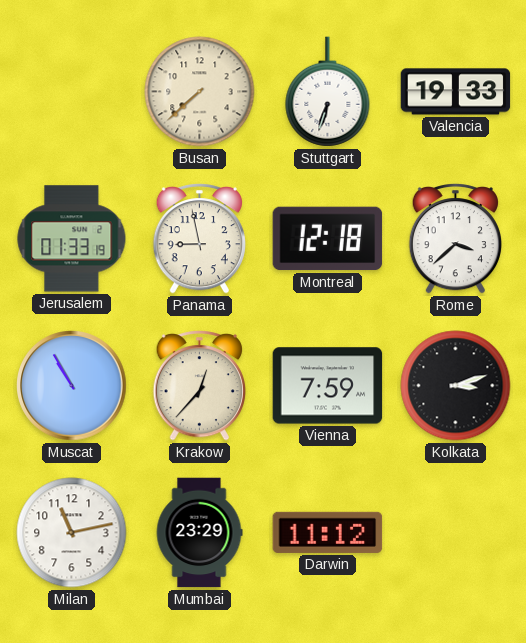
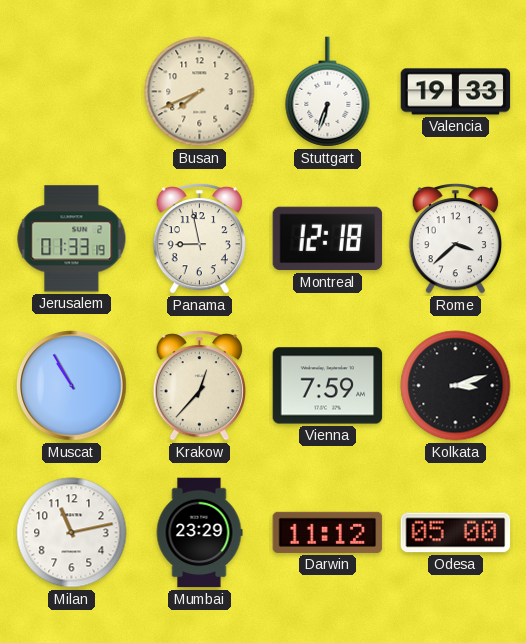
Busan: 7:38 -> 7:41
Odesa: none -> 05:00
